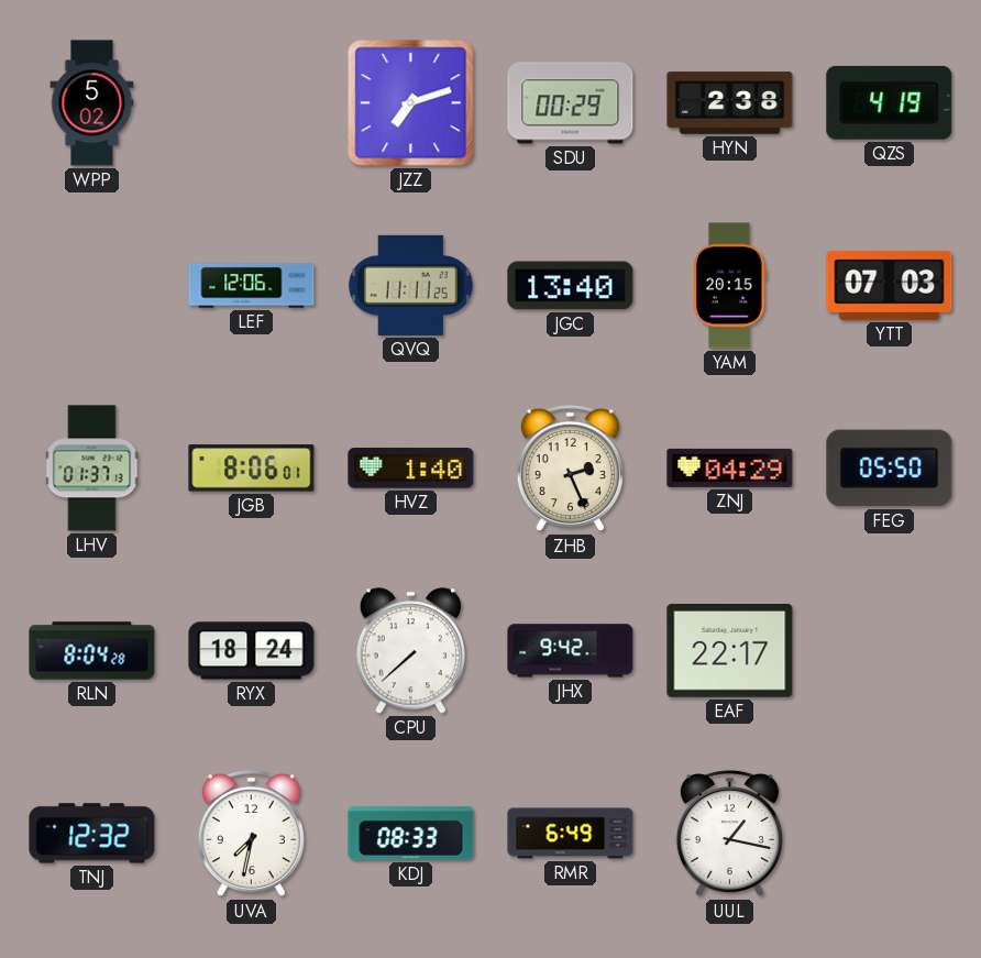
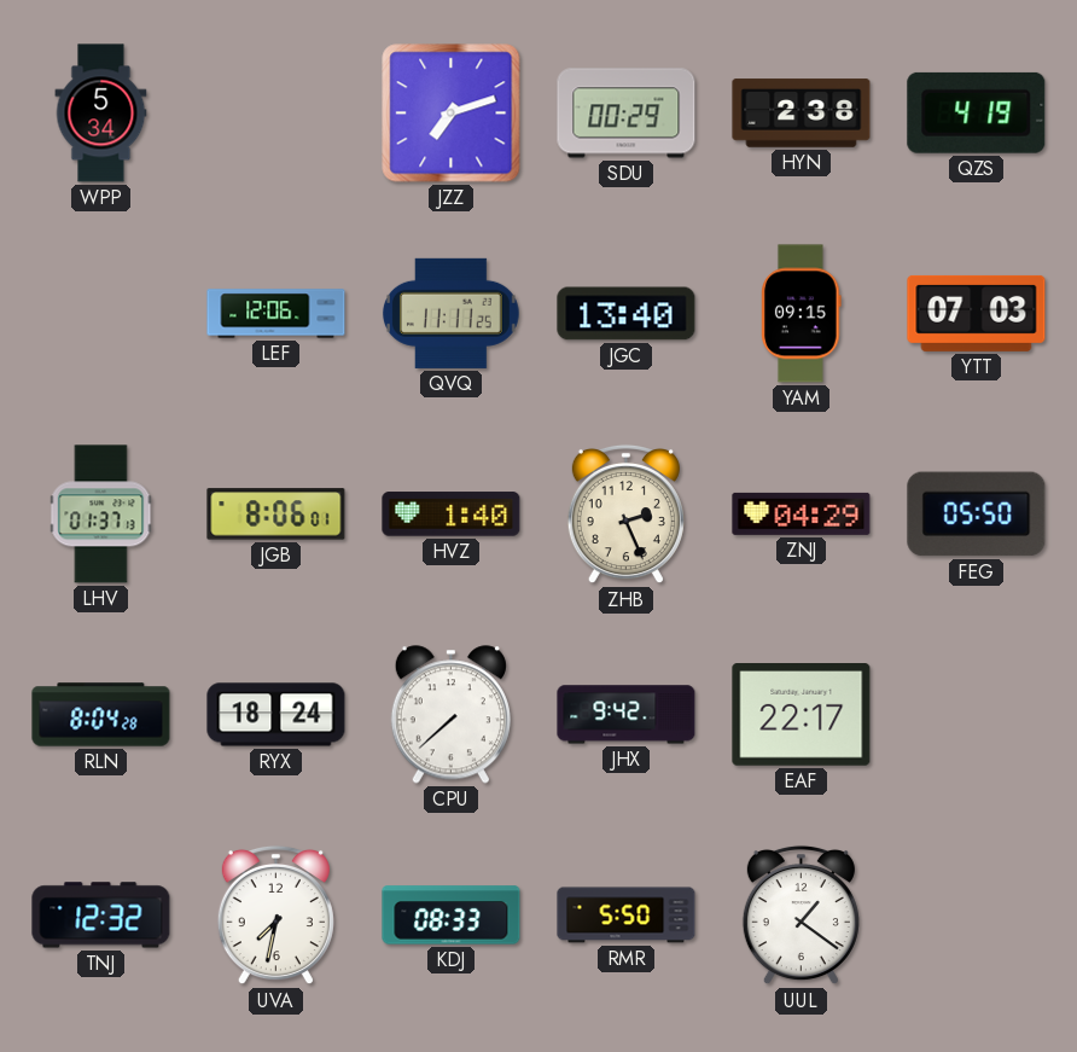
WPP: 5:02 -> 5:34
YAM: 20:15 -> 09:15
RMR: 6:49 -> 5:50
UUL: 1:17 -> 1:21
